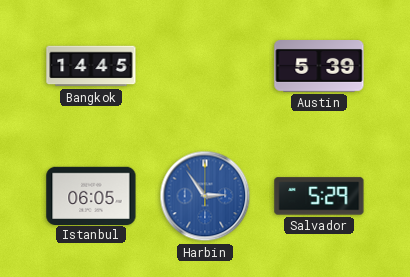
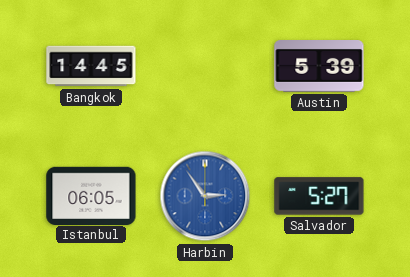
Salvador: 5:29 -> 5:27
